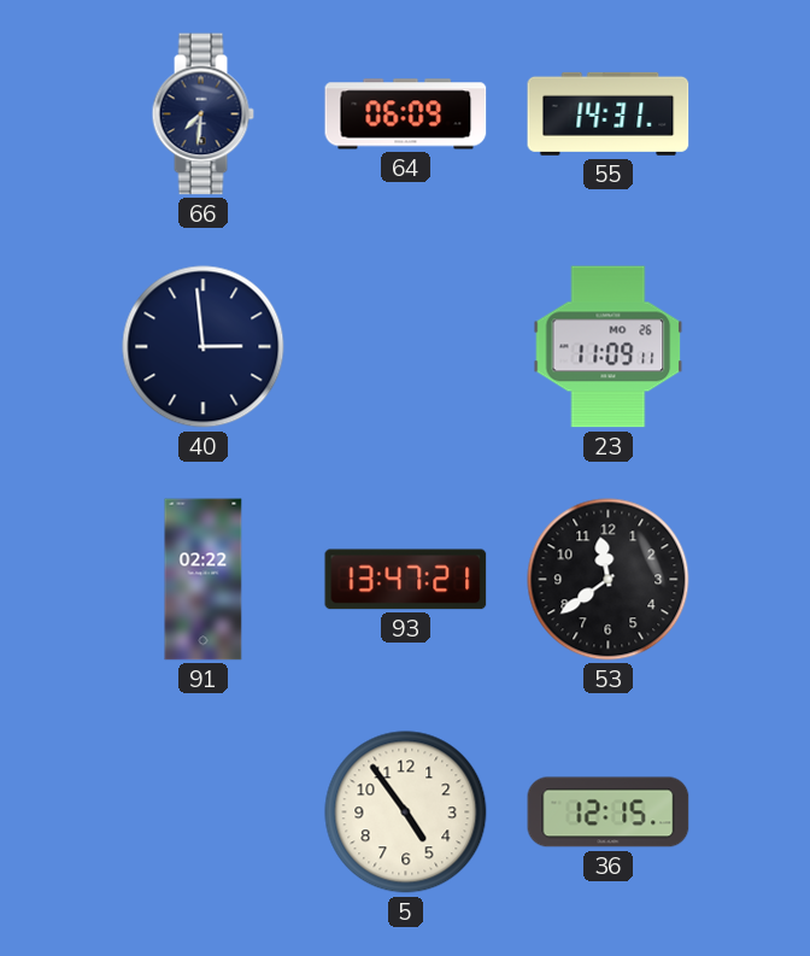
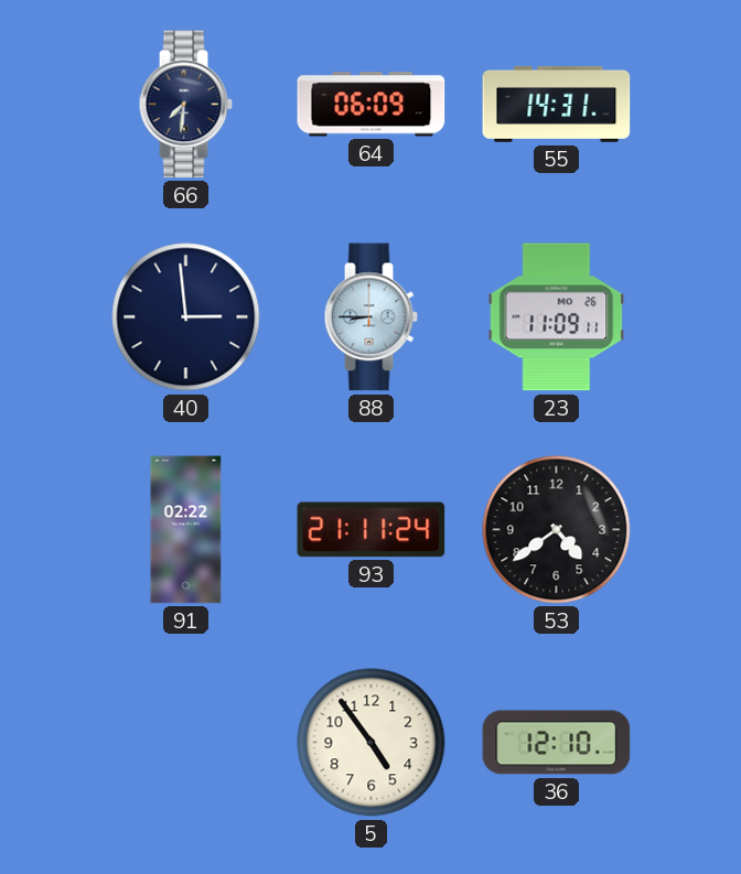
88: none -> 8:45
93: 13:47 -> 21:11
53: 11:39 -> 4:39
36: 12:15 -> 12:10
